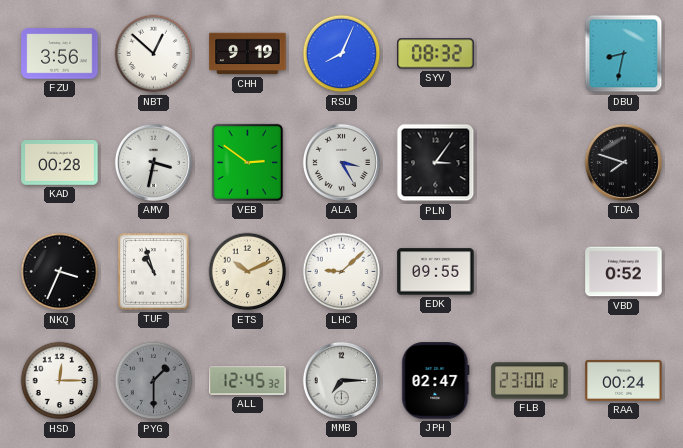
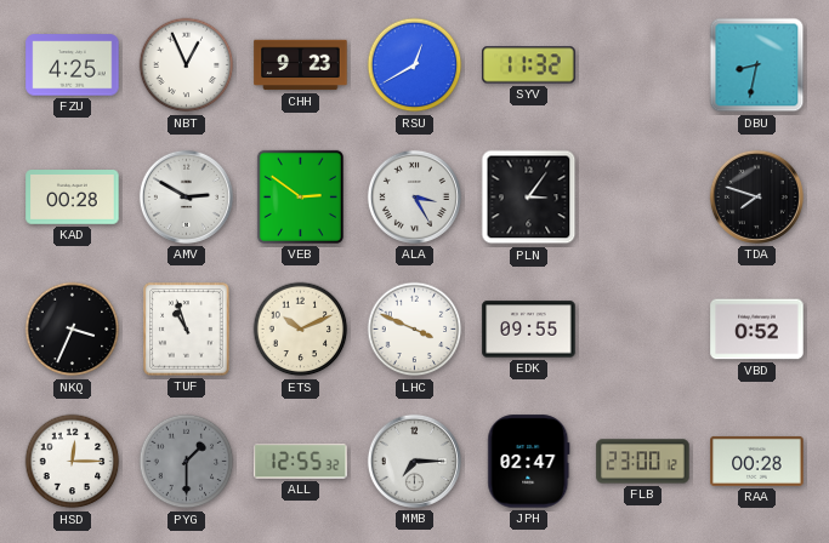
FZU: 3:56 -> 4:25
NBT: 12:52 -> 12:56
CHH: 9:19 -> 9:23
RSU: 8:04 -> 12:40
SYV: 08:32 -> 11:32
AMV: 3:32 -> 2:50
LHC: 9:08 -> 3:49
ALL: 12:45 -> 12:55
RAA: 00:24 -> 00:28
